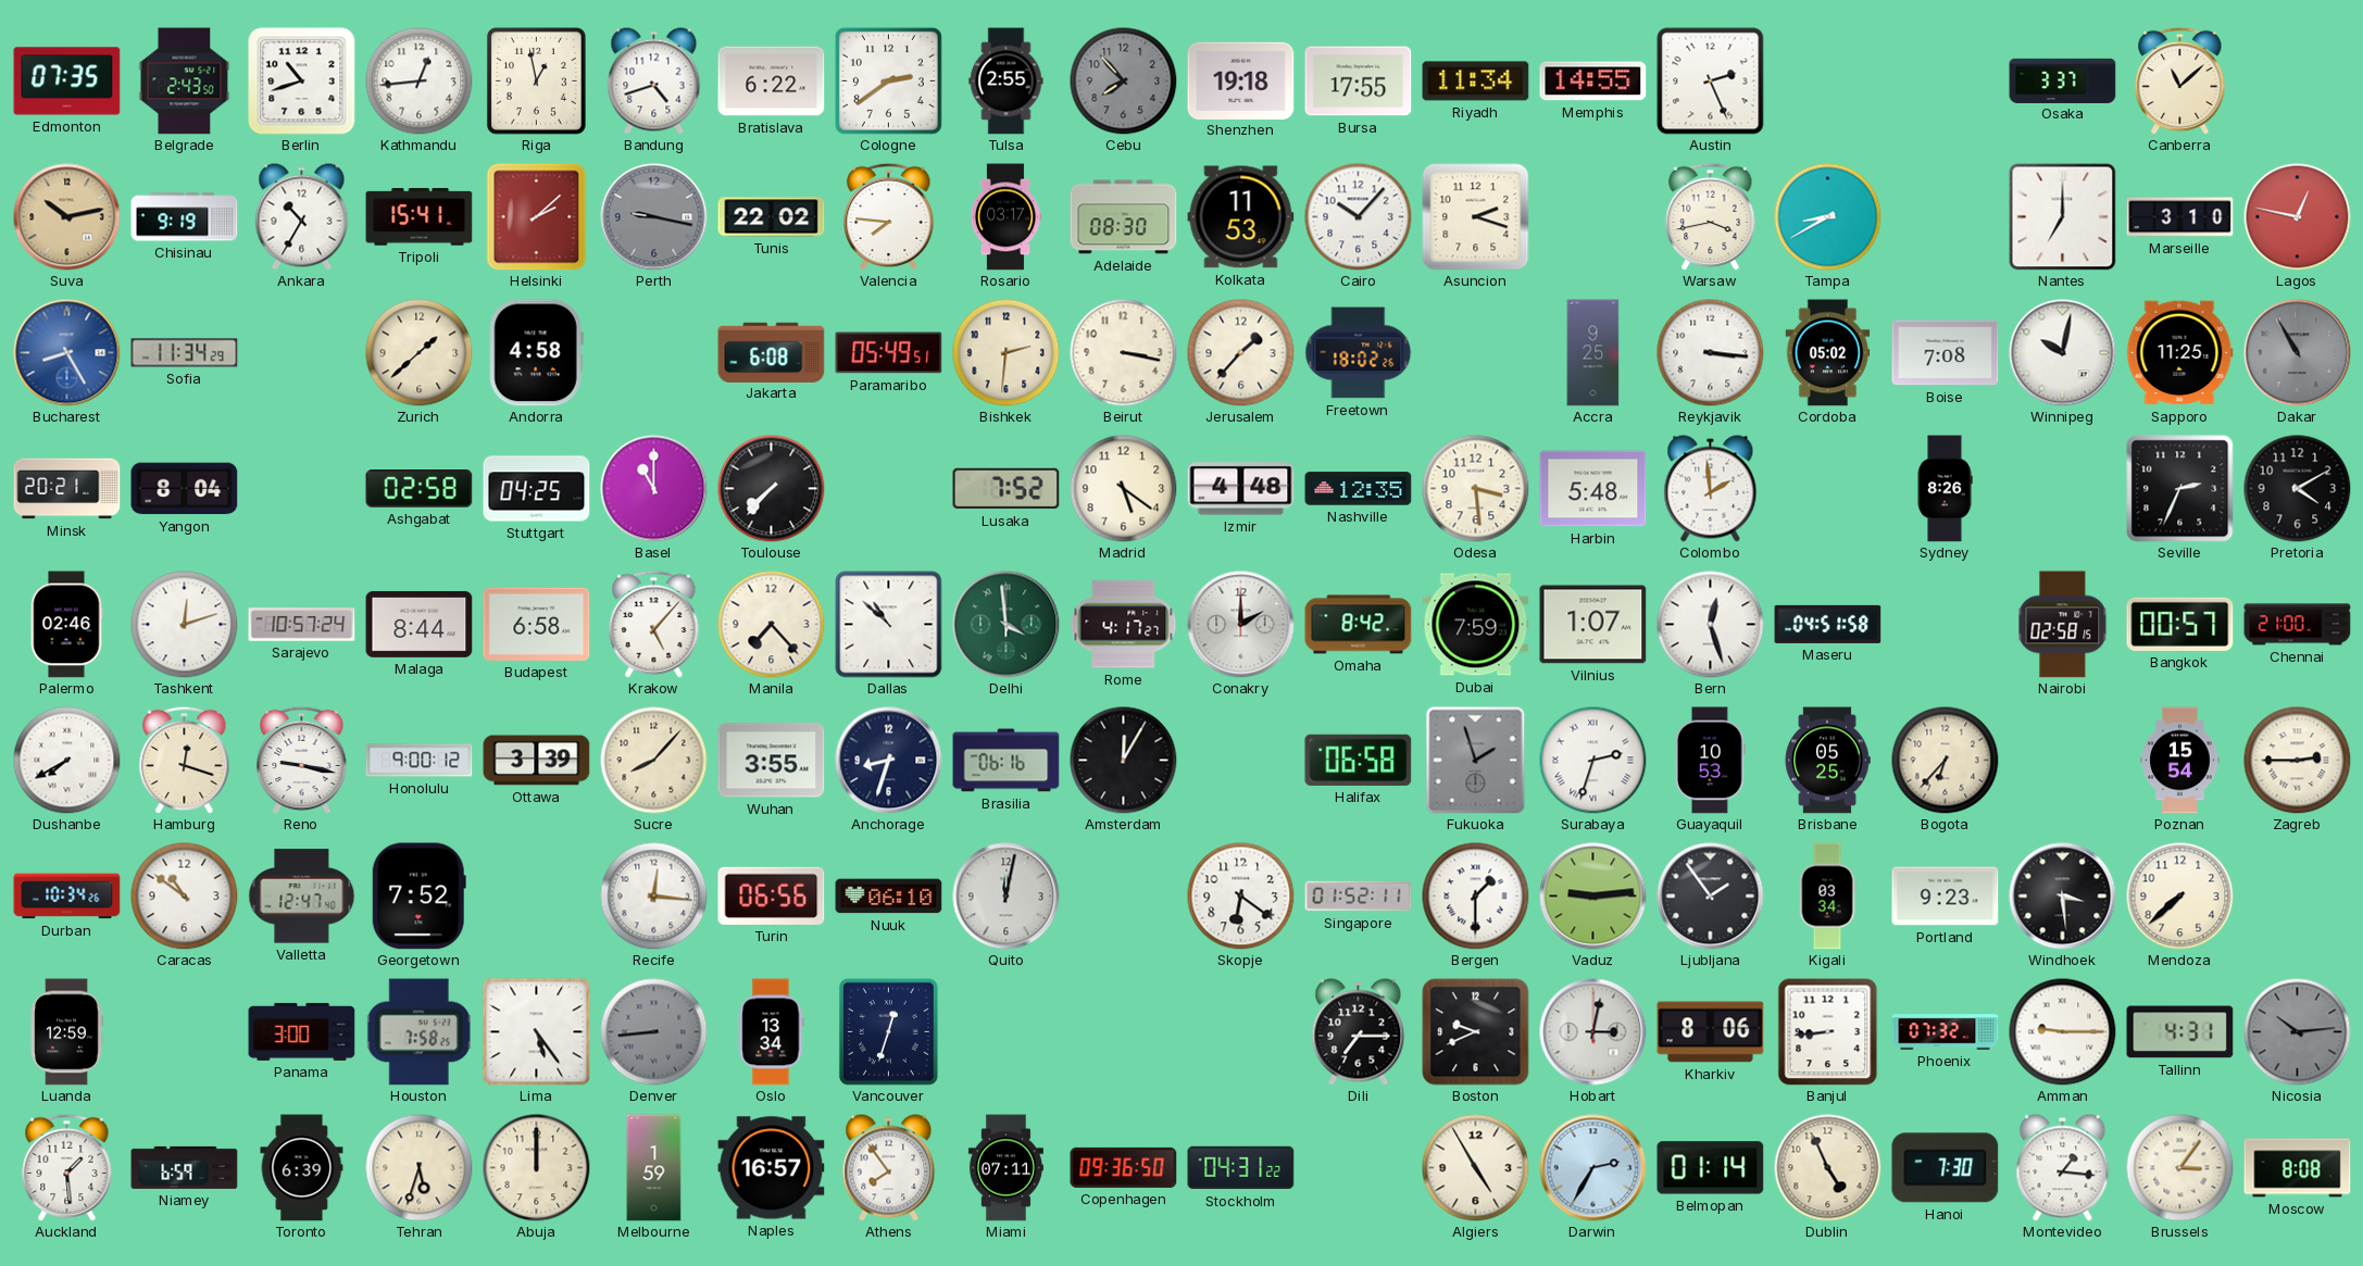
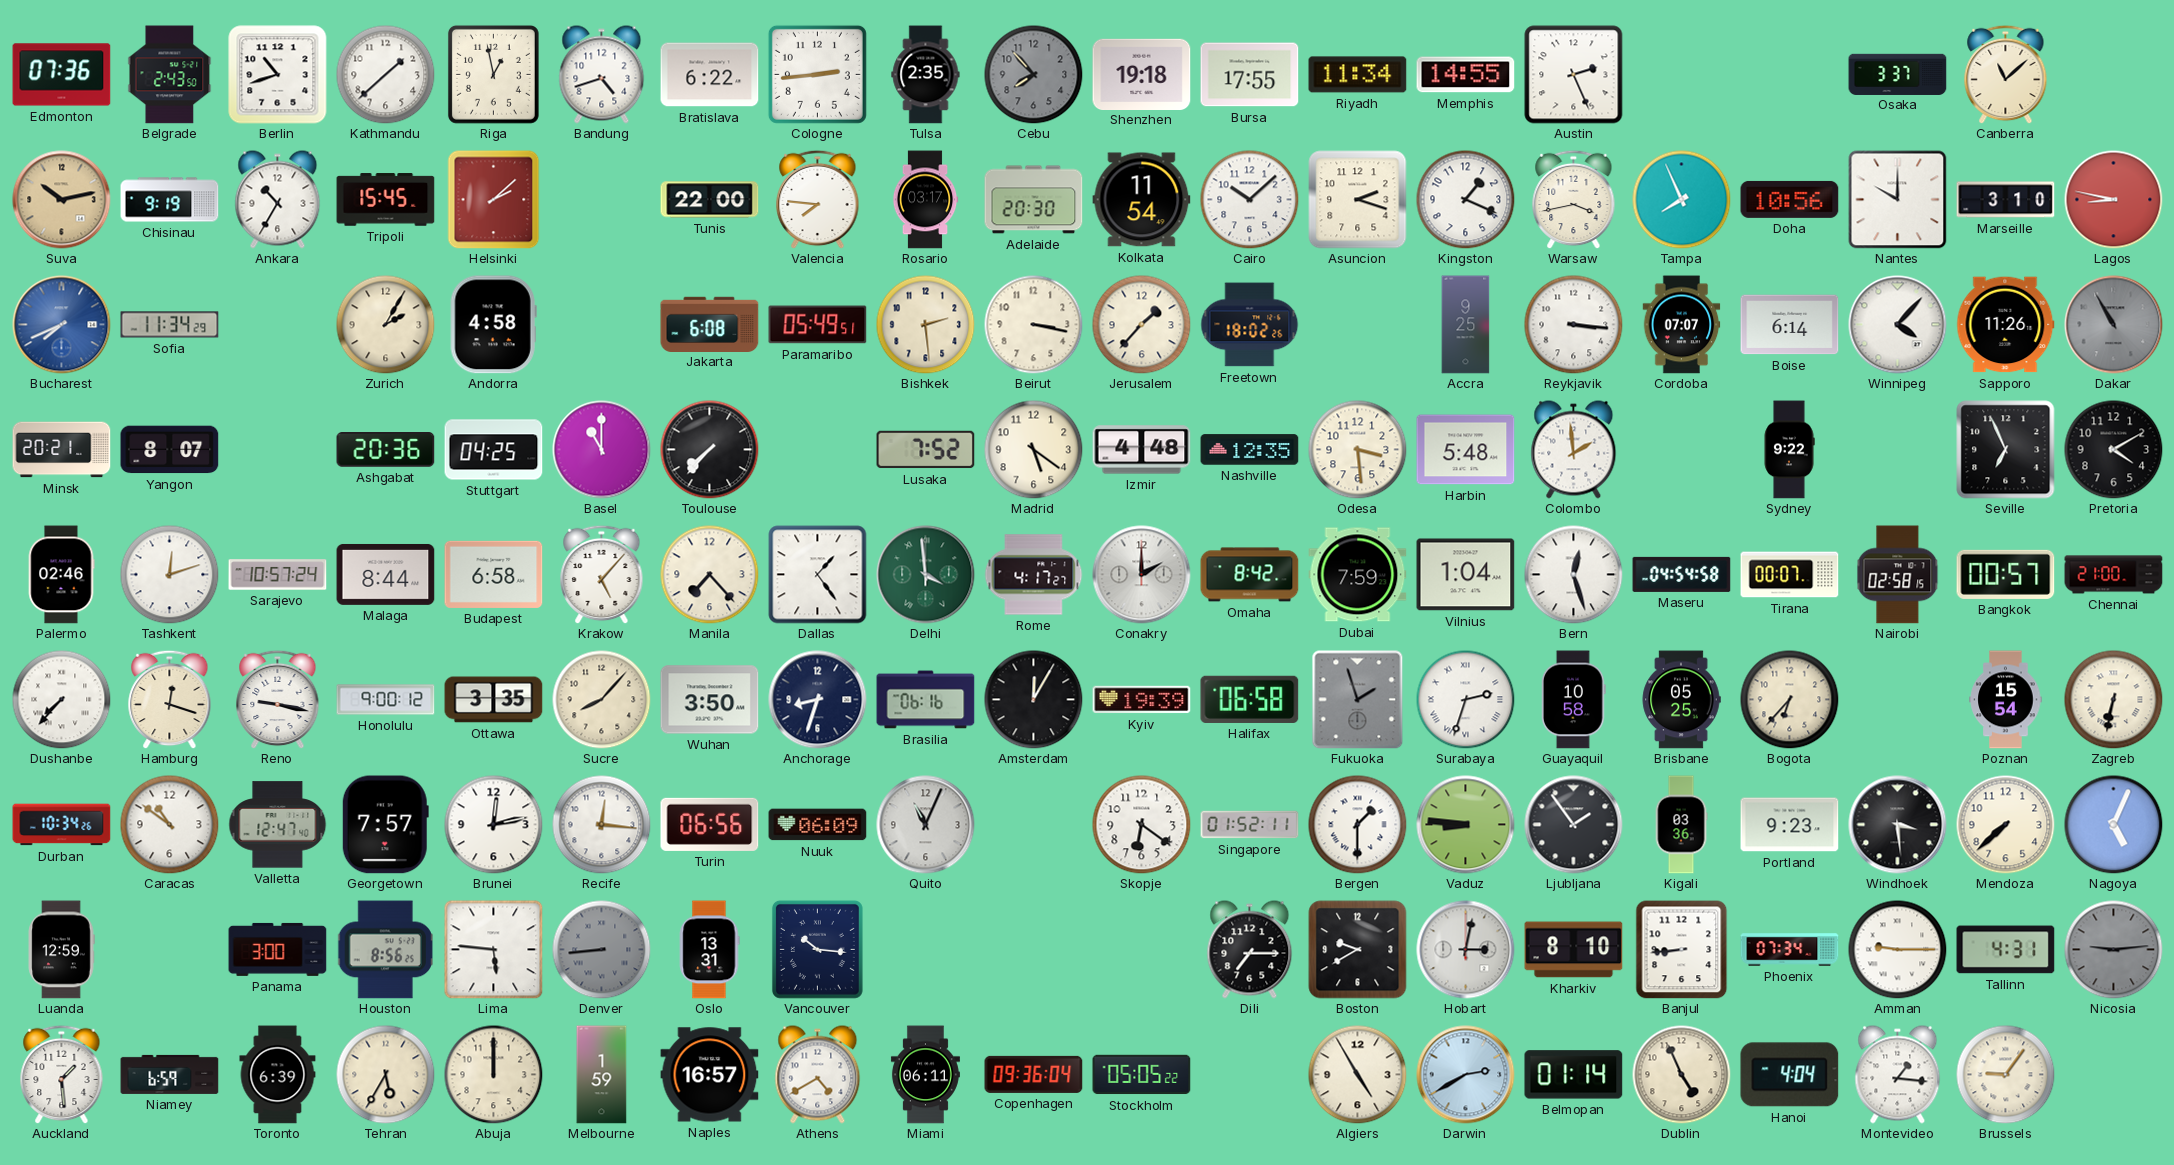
Edmonton: 07:35 -> 07:36
Kathmandu: 12:44 -> 1:38
Cologne: 2:39 -> 2:44
Tulsa: 2:55 -> 2:35
Tripoli: 15:41 -> 15:45
Perth: 9:17 -> none
Tunis: 22:02 -> 22:00
Adelaide: 08:30 -> 20:30
Kolkata: 11:53 -> 11:54
Cairo: 10:07 -> 10:08
Kingston: none -> 1:19
Tampa: 8:40 -> 7:56
Doha: none -> 10:56
Nantes: 7:00 -> 10:00
Lagos: 12:47 -> 8:47
Bucharest: 8:25 -> 7:41
Zurich: 1:38 -> 2:05
Bishkek: 2:31 -> 2:29
Cordoba: 05:02 -> 07:07
Boise: 7:08 -> 6:14
Winnipeg: 10:02 -> 4:07
Sapporo: 11:25 -> 11:26
Yangon: 8:04 -> 8:07
Ashgabat: 02:58 -> 20:36
Sydney: 8:26 -> 9:22
Seville: 2:34 -> 6:56
Dallas: 10:52 -> 1:24
Vilnius: 1:07 -> 1:04
Maseru: 04:51 -> 04:54
Tirana: none -> 00:07
Dushanbe: 7:40 -> 7:37
Ottawa: 3:39 -> 3:35
Wuhan: 3:55 -> 3:50
Kyiv: none -> 19:39
Guayaquil: 10:53 -> 10:58
Zagreb: 2:45 -> 6:32
Georgetown: 7:52 -> 7:57
Brunei: none -> 12:13
Nuuk: 06:10 -> 06:09
Quito: 12:02 -> 11:04
Vaduz: 9:14 -> 8:46
Kigali: 03:34 -> 03:36
Nagoya: none -> 5:04
Houston: 7:58 -> 8:56
Lima: 5:24 -> 5:46
Oslo: 13:34 -> 13:31
Vancouver: 12:33 -> 10:16
Boston: 9:41 -> 9:40
Kharkiv: 8:06 -> 8:10
Phoenix: 07:32 -> 07:34
Nicosia: 10:14 -> 9:14
Tehran: 5:33 -> 5:35
Athens: 7:54 -> 4:40
Miami: 07:11 -> 06:11
Copenhagen: 09:36:50 -> 09:36:04
Stockholm: 04:31 -> 05:05
Darwin: 2:35 -> 2:40
Hanoi: 7:30 -> 4:04
Brussels: 3:06 -> 9:06
Moscow: 8:08 -> none
